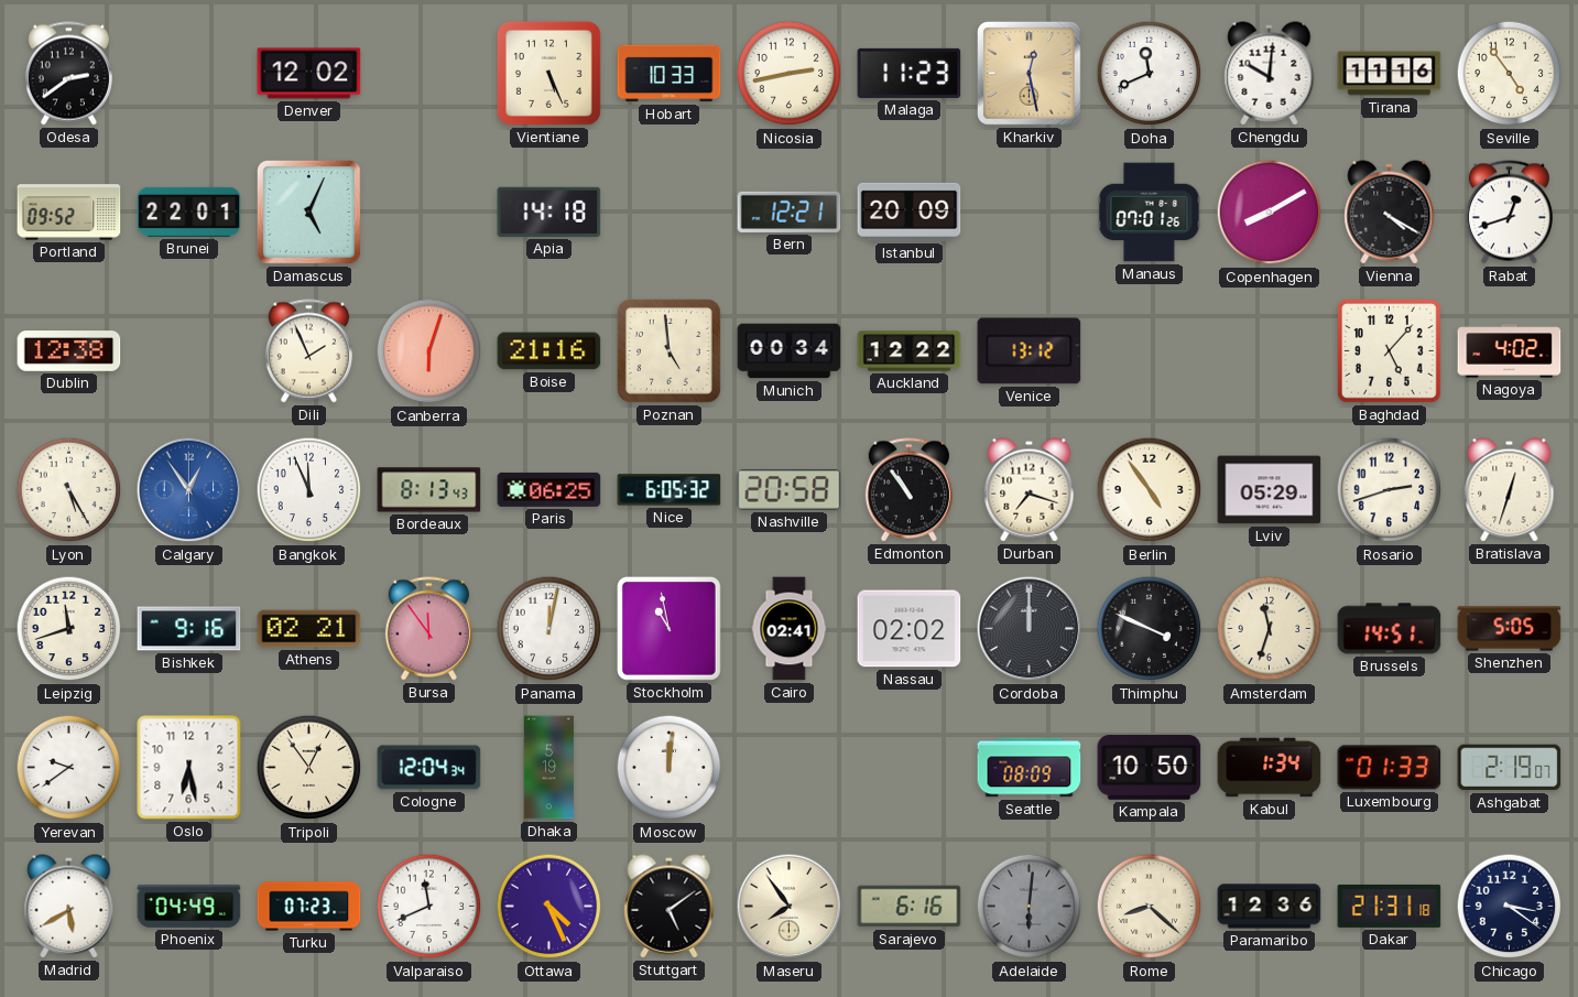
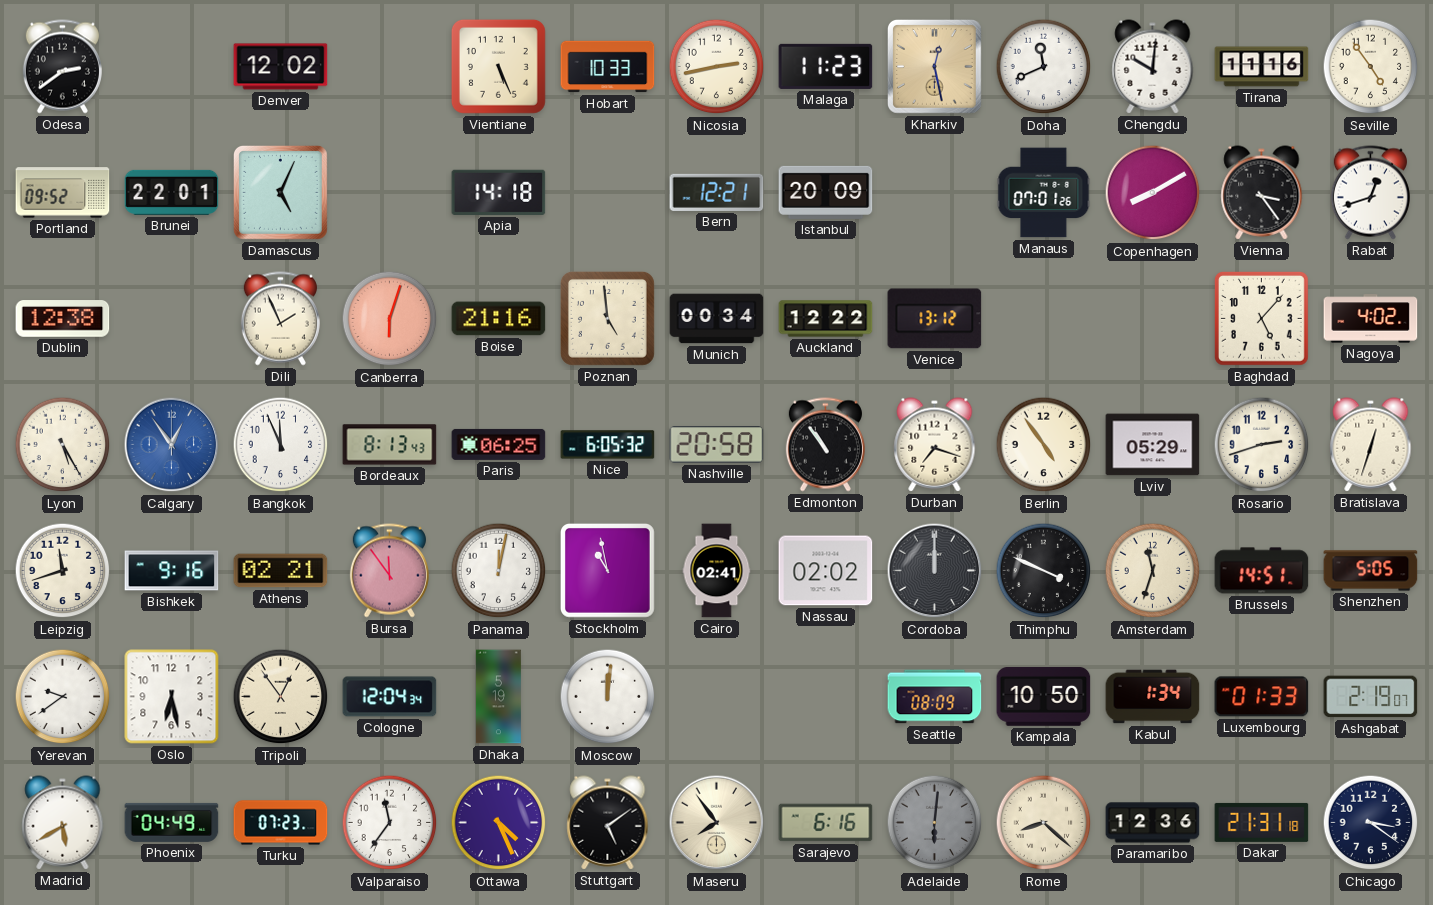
Vienna: 4:20 -> 3:24
Valparaiso: 11:41 -> 11:36
